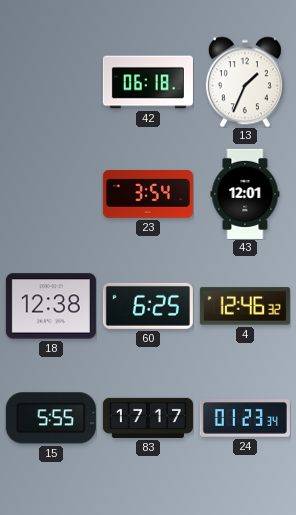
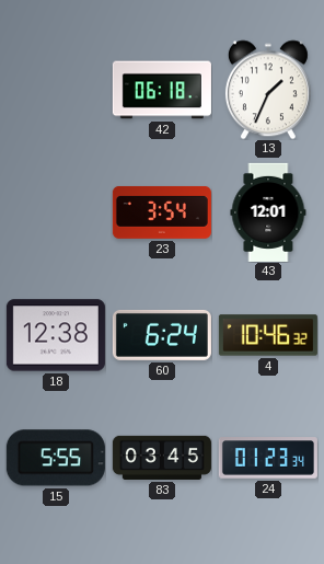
60: 6:25 -> 6:24
4: 12:46 -> 10:46
83: 17:17 -> 03:45
